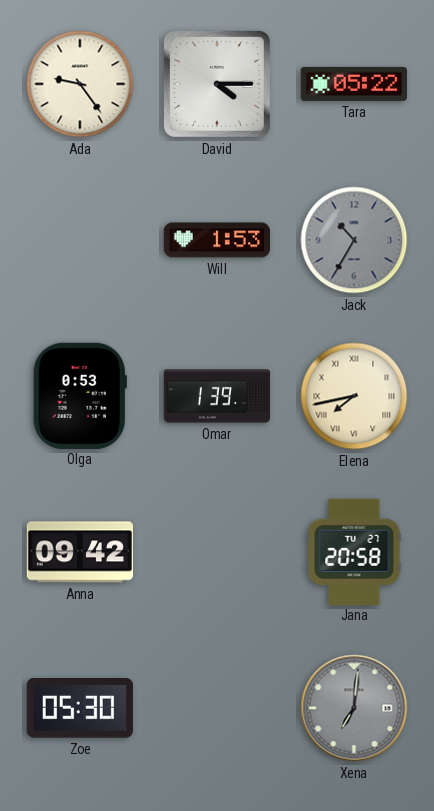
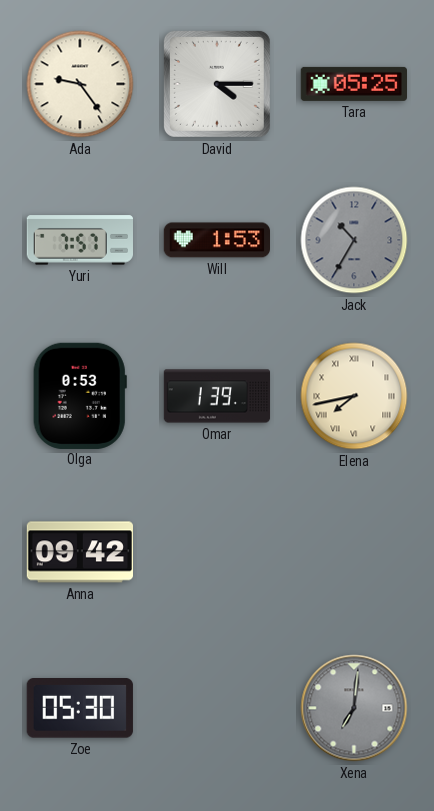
Tara: 05:22 -> 05:25
Yuri: none -> 7:57
Jana: 20:58 -> none
